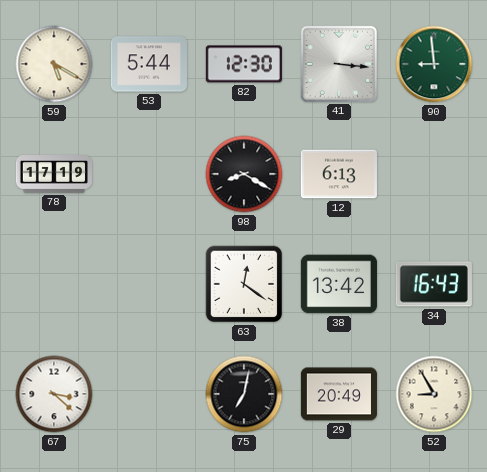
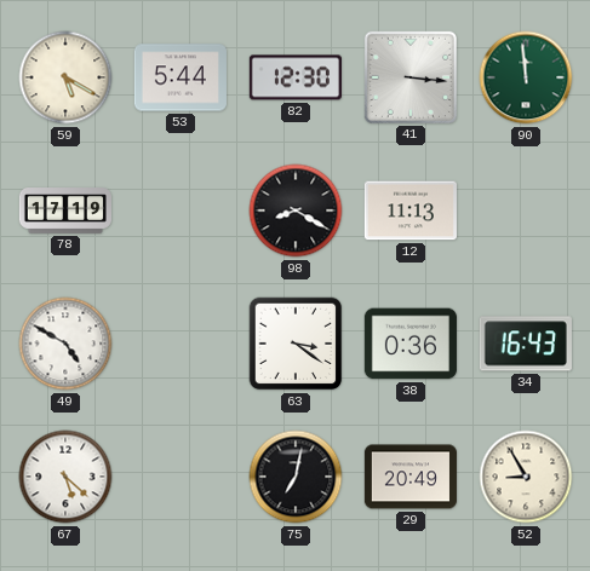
90: 8:59 -> 11:59
12: 6:13 -> 11:13
49: none -> 4:50
63: 12:21 -> 3:21
38: 13:42 -> 0:36
67: 3:22 -> 5:22
